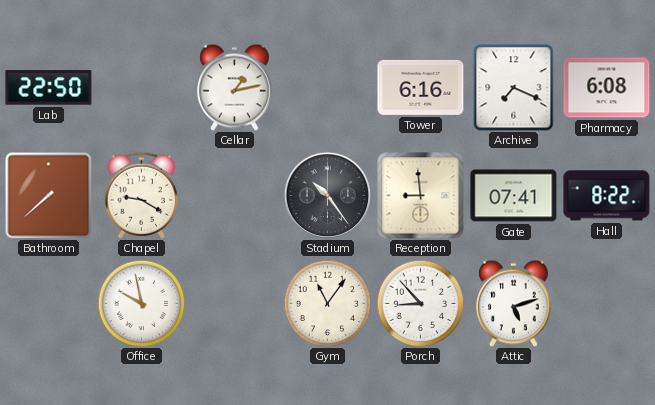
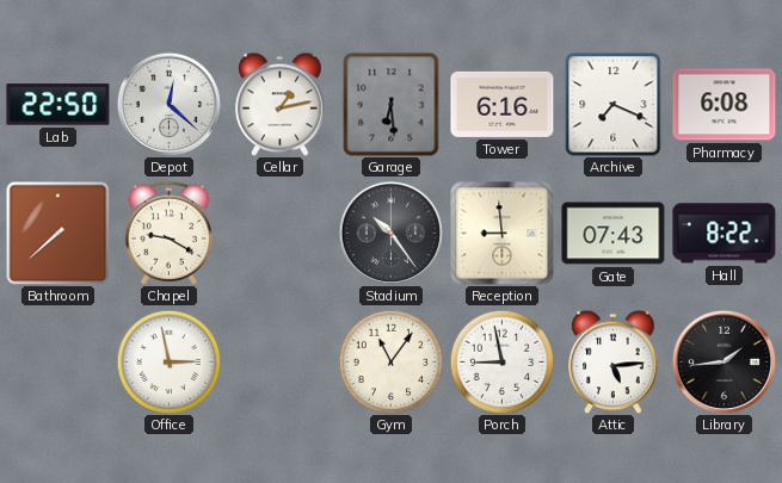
Depot: none -> 12:22
Garage: none -> 6:29
Gate: 07:41 -> 07:43
Office: 9:58 -> 2:58
Porch: 8:53 -> 8:58
Attic: 5:12 -> 5:14
Library: none -> 1:44
